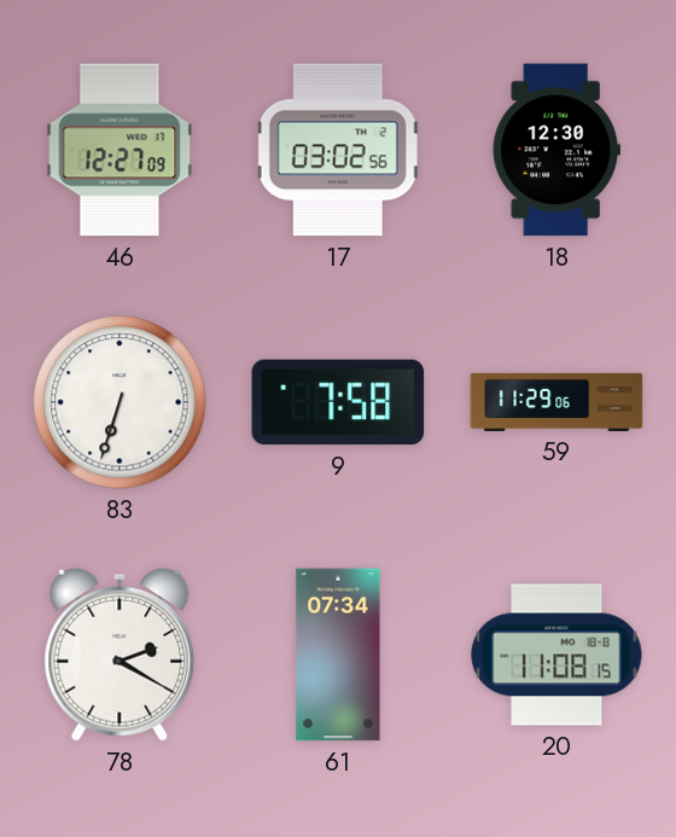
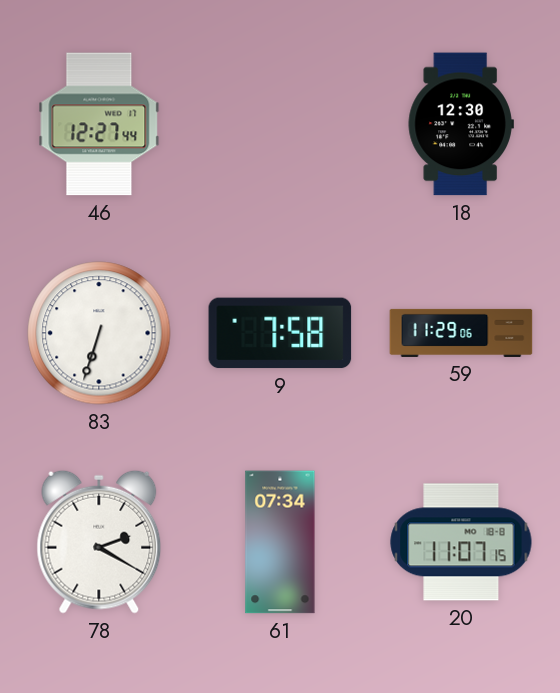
46: 12:27:09 -> 12:27:44
17: 03:02 -> none
20: 11:08 -> 11:07
